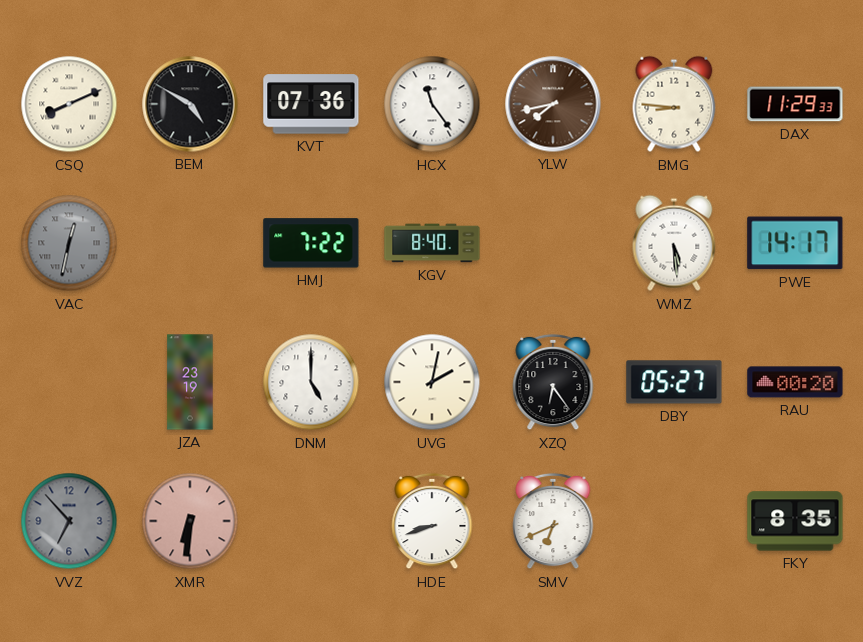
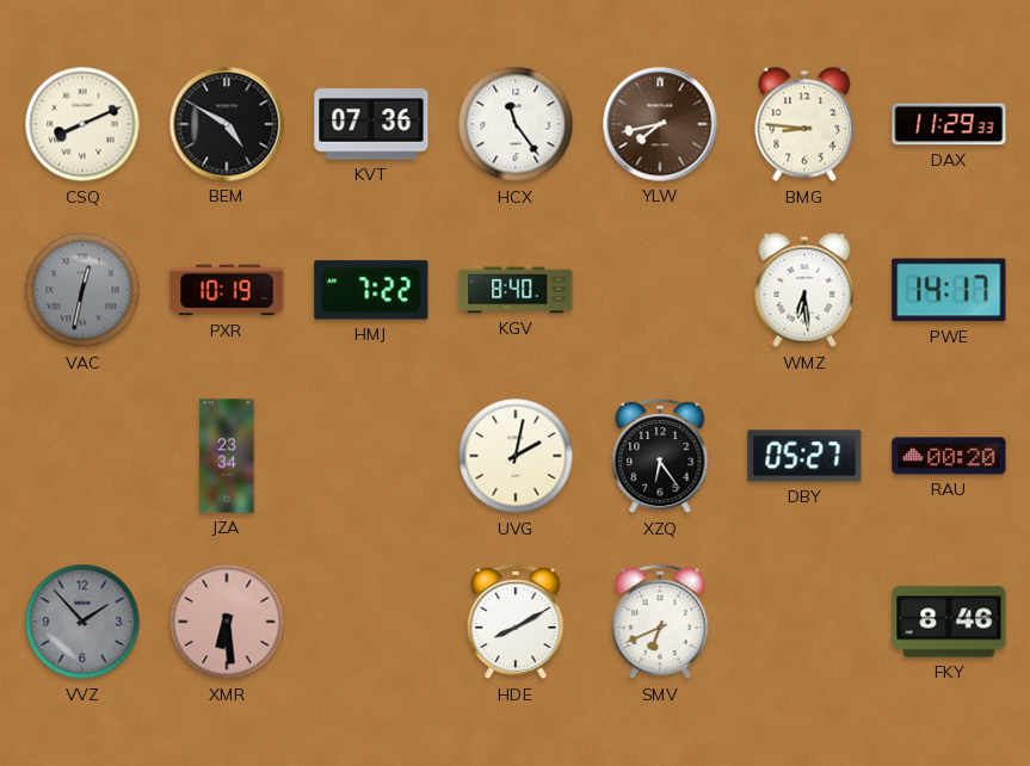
PXR: none -> 10:19
WMZ: 5:29 -> 6:29
JZA: 23:19 -> 23:34
DNM: 5:00 -> none
VVZ: 6:53 -> 1:53
XMR: 6:31 -> 6:29
HDE: 8:42 -> 8:10
FKY: 8:35 -> 8:46
